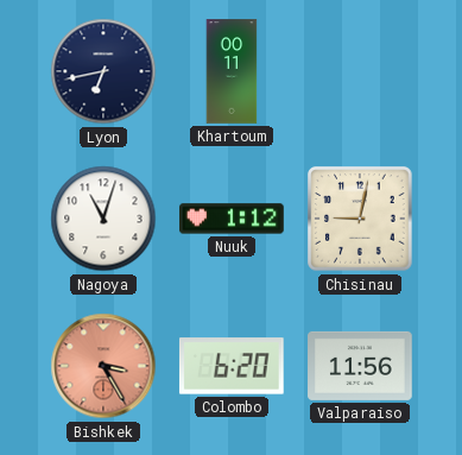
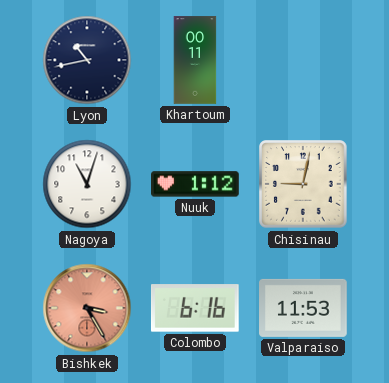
Lyon: 6:43 -> 10:43
Colombo: 6:20 -> 6:16
Valparaiso: 11:56 -> 11:53
